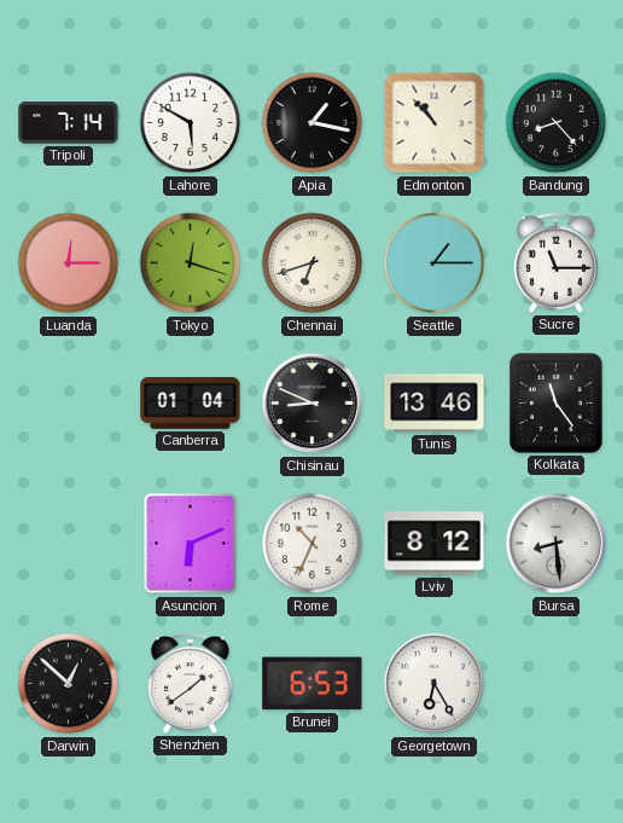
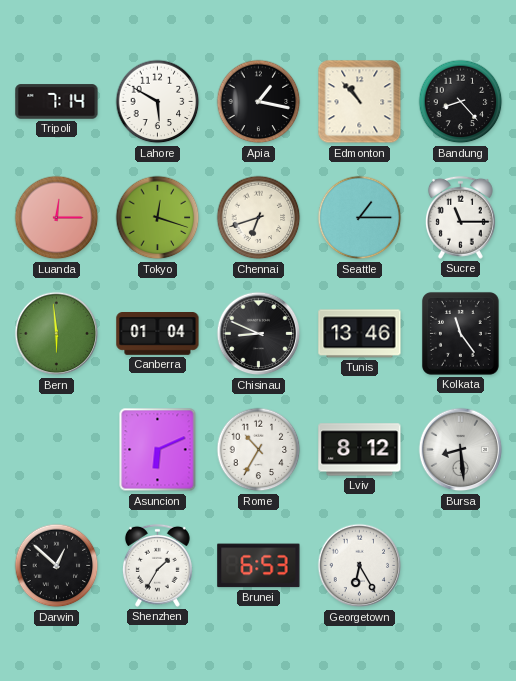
Bern: none -> 5:59
Rome: 10:34 -> 10:35
Shenzhen: 1:39 -> 1:35
